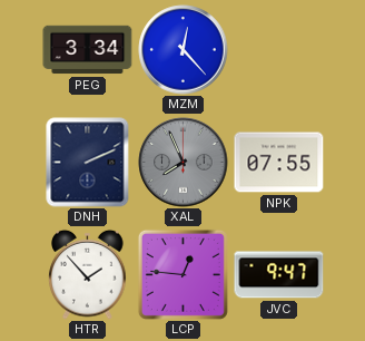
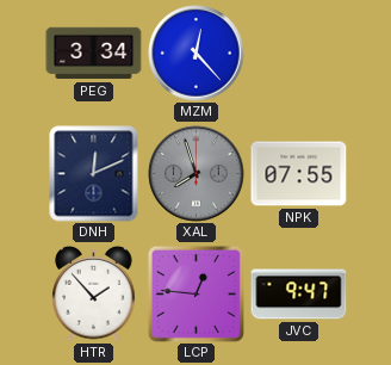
DNH: 2:11 -> 12:11
XAL: 7:56 -> 7:57
